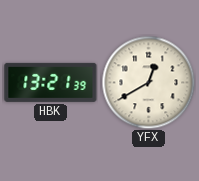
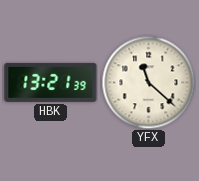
YFX: 12:40 -> 11:22
